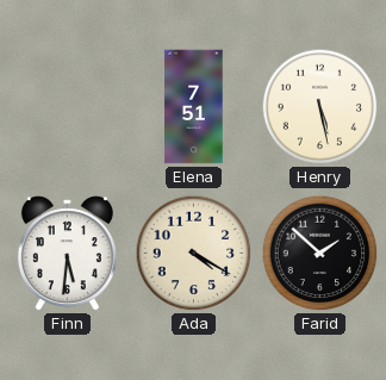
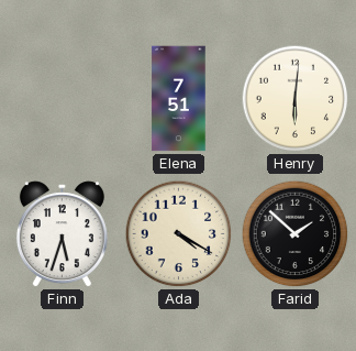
Henry: 5:28 -> 6:01
Finn: 5:31 -> 5:33
